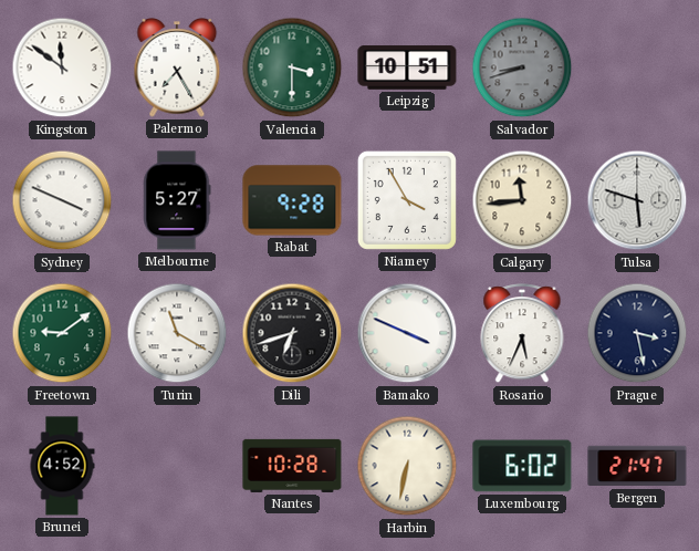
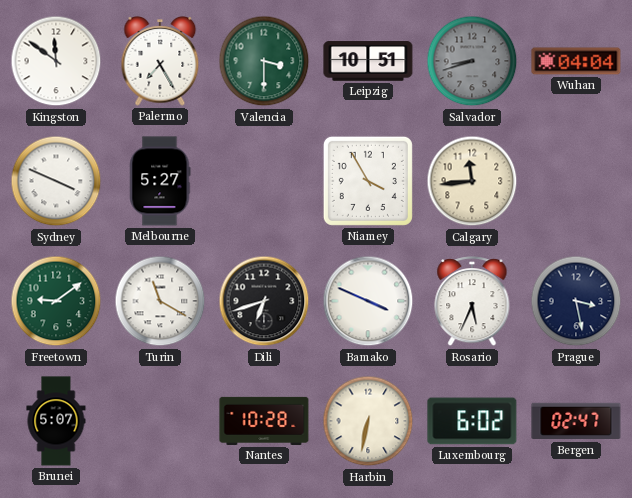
Wuhan: none -> 04:04
Rabat: 9:28 -> none
Tulsa: 5:48 -> none
Brunei: 4:52 -> 5:07
Bergen: 21:47 -> 02:47
